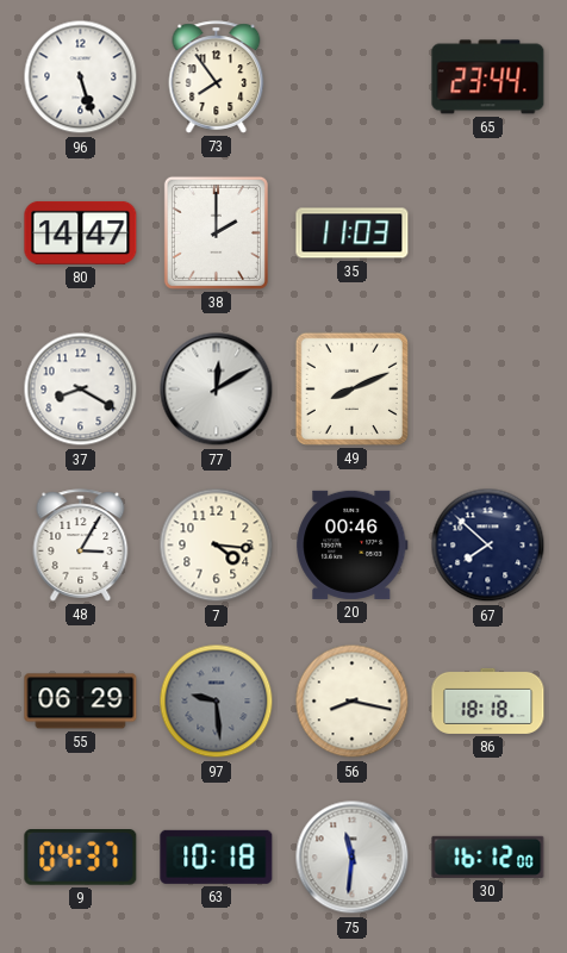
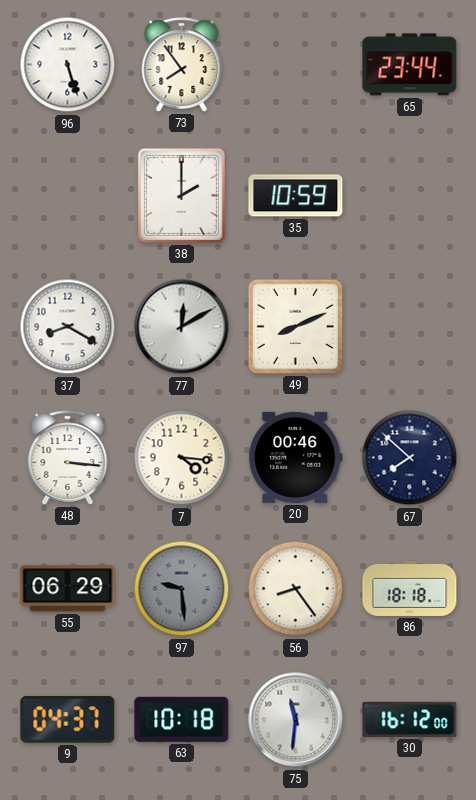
80: 14:47 -> none
35: 11:03 -> 10:59
48: 3:05 -> 3:16
56: 8:17 -> 8:24
